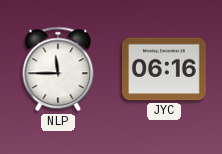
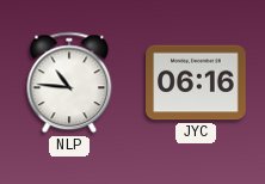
NLP: 11:45 -> 10:46
